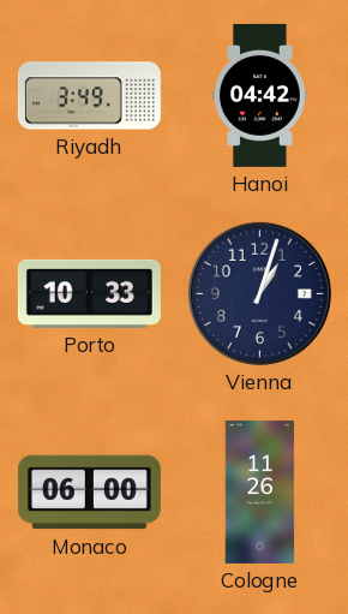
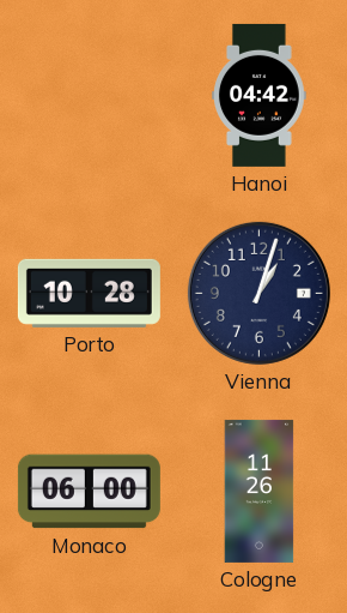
Riyadh: 3:49 -> none
Porto: 10:33 -> 10:28
